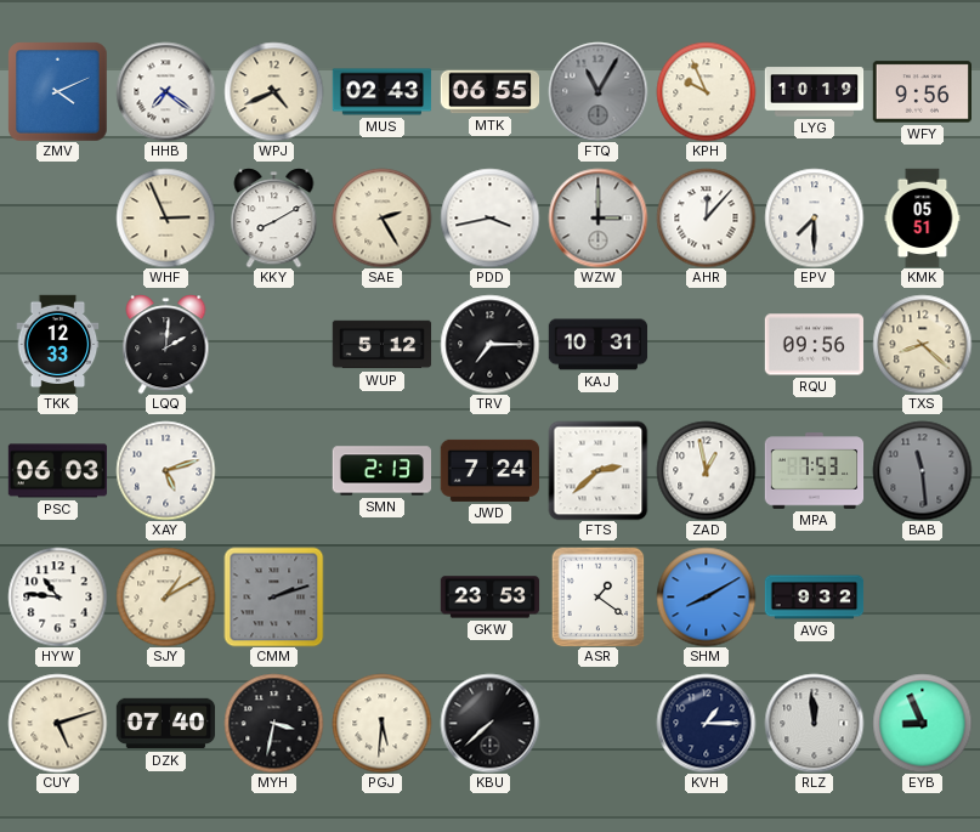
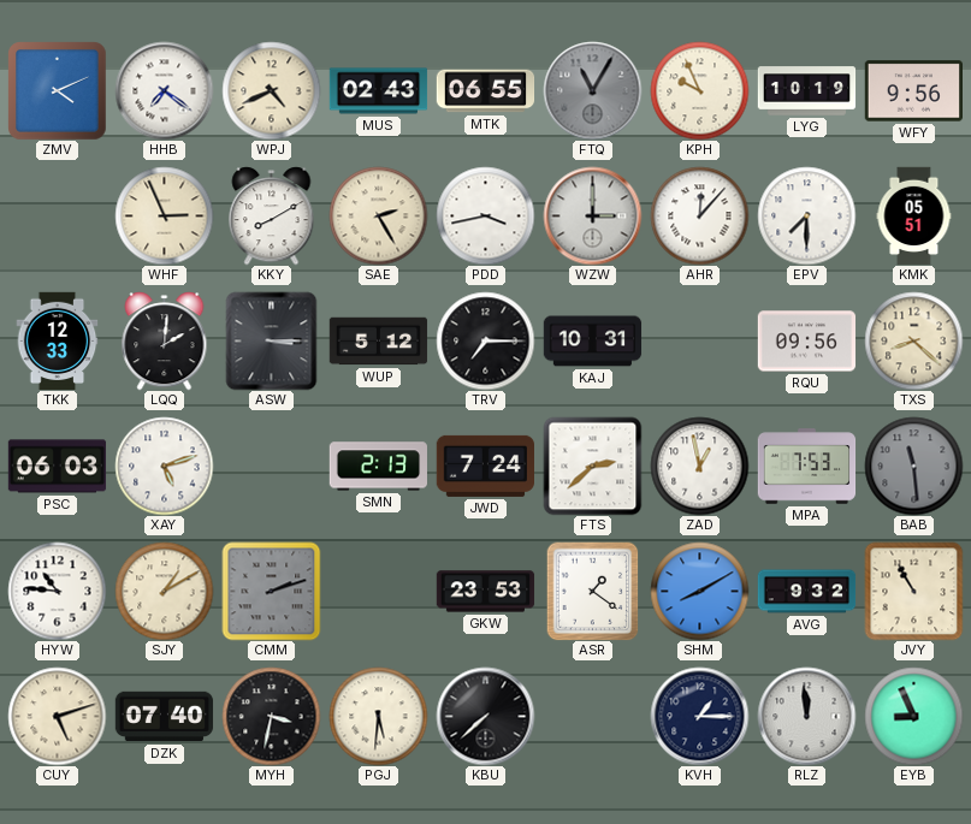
ASW: none -> 3:15
JVY: none -> 10:55
